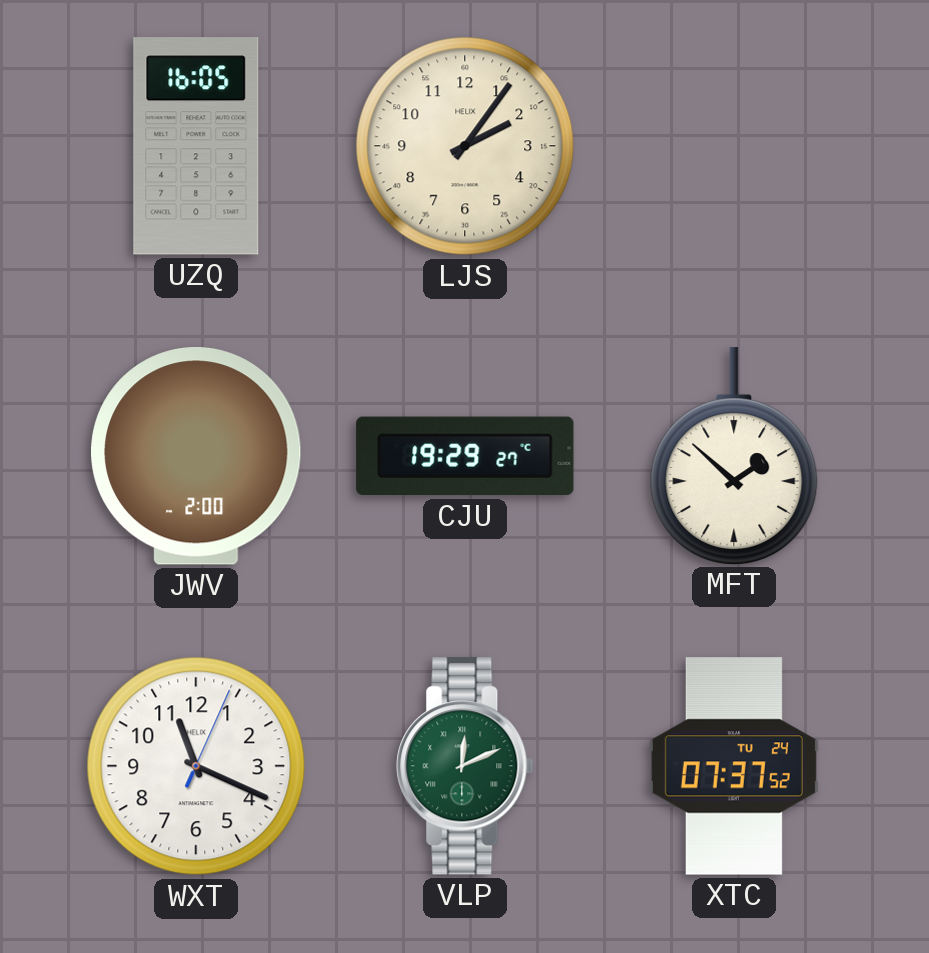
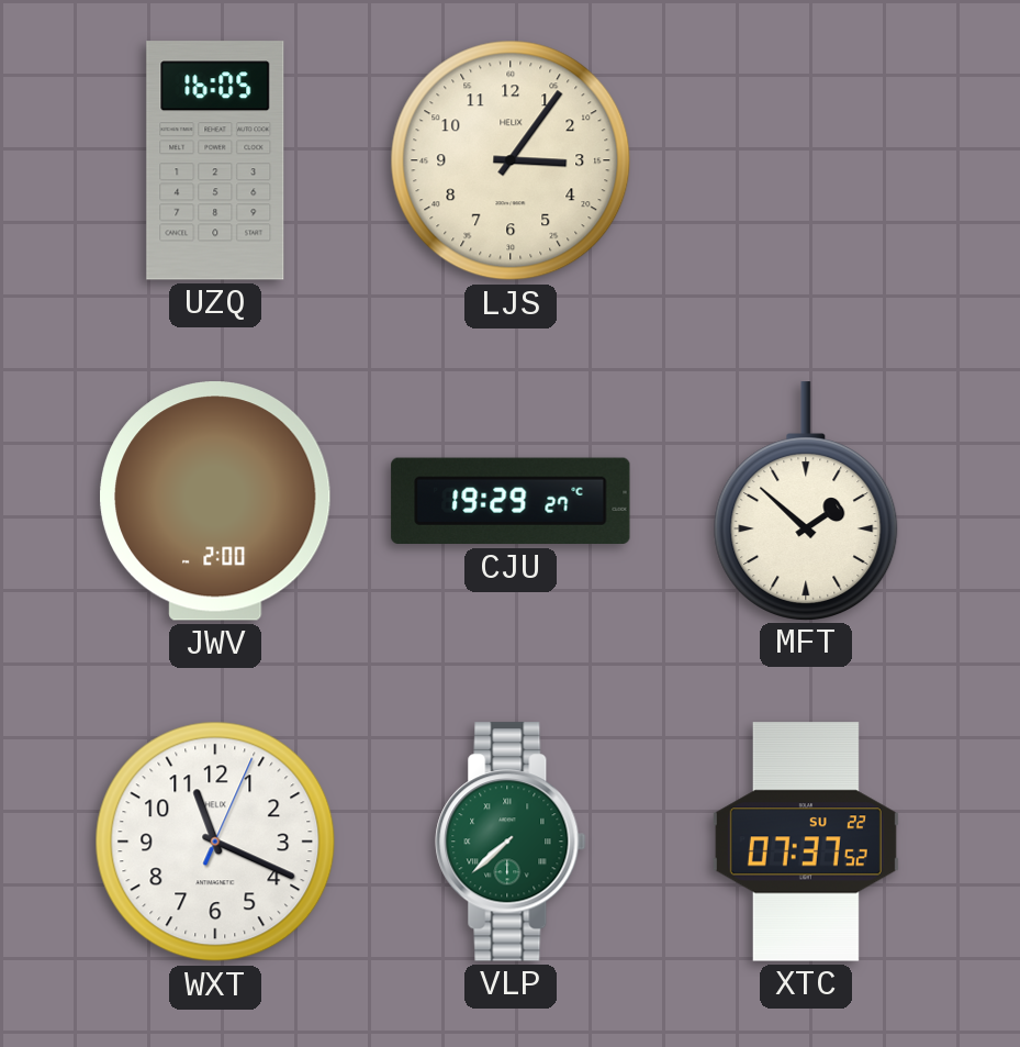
LJS: 2:06 -> 3:06
VLP: 12:11 -> 7:38
XTC date: TU 24 -> SU 22
